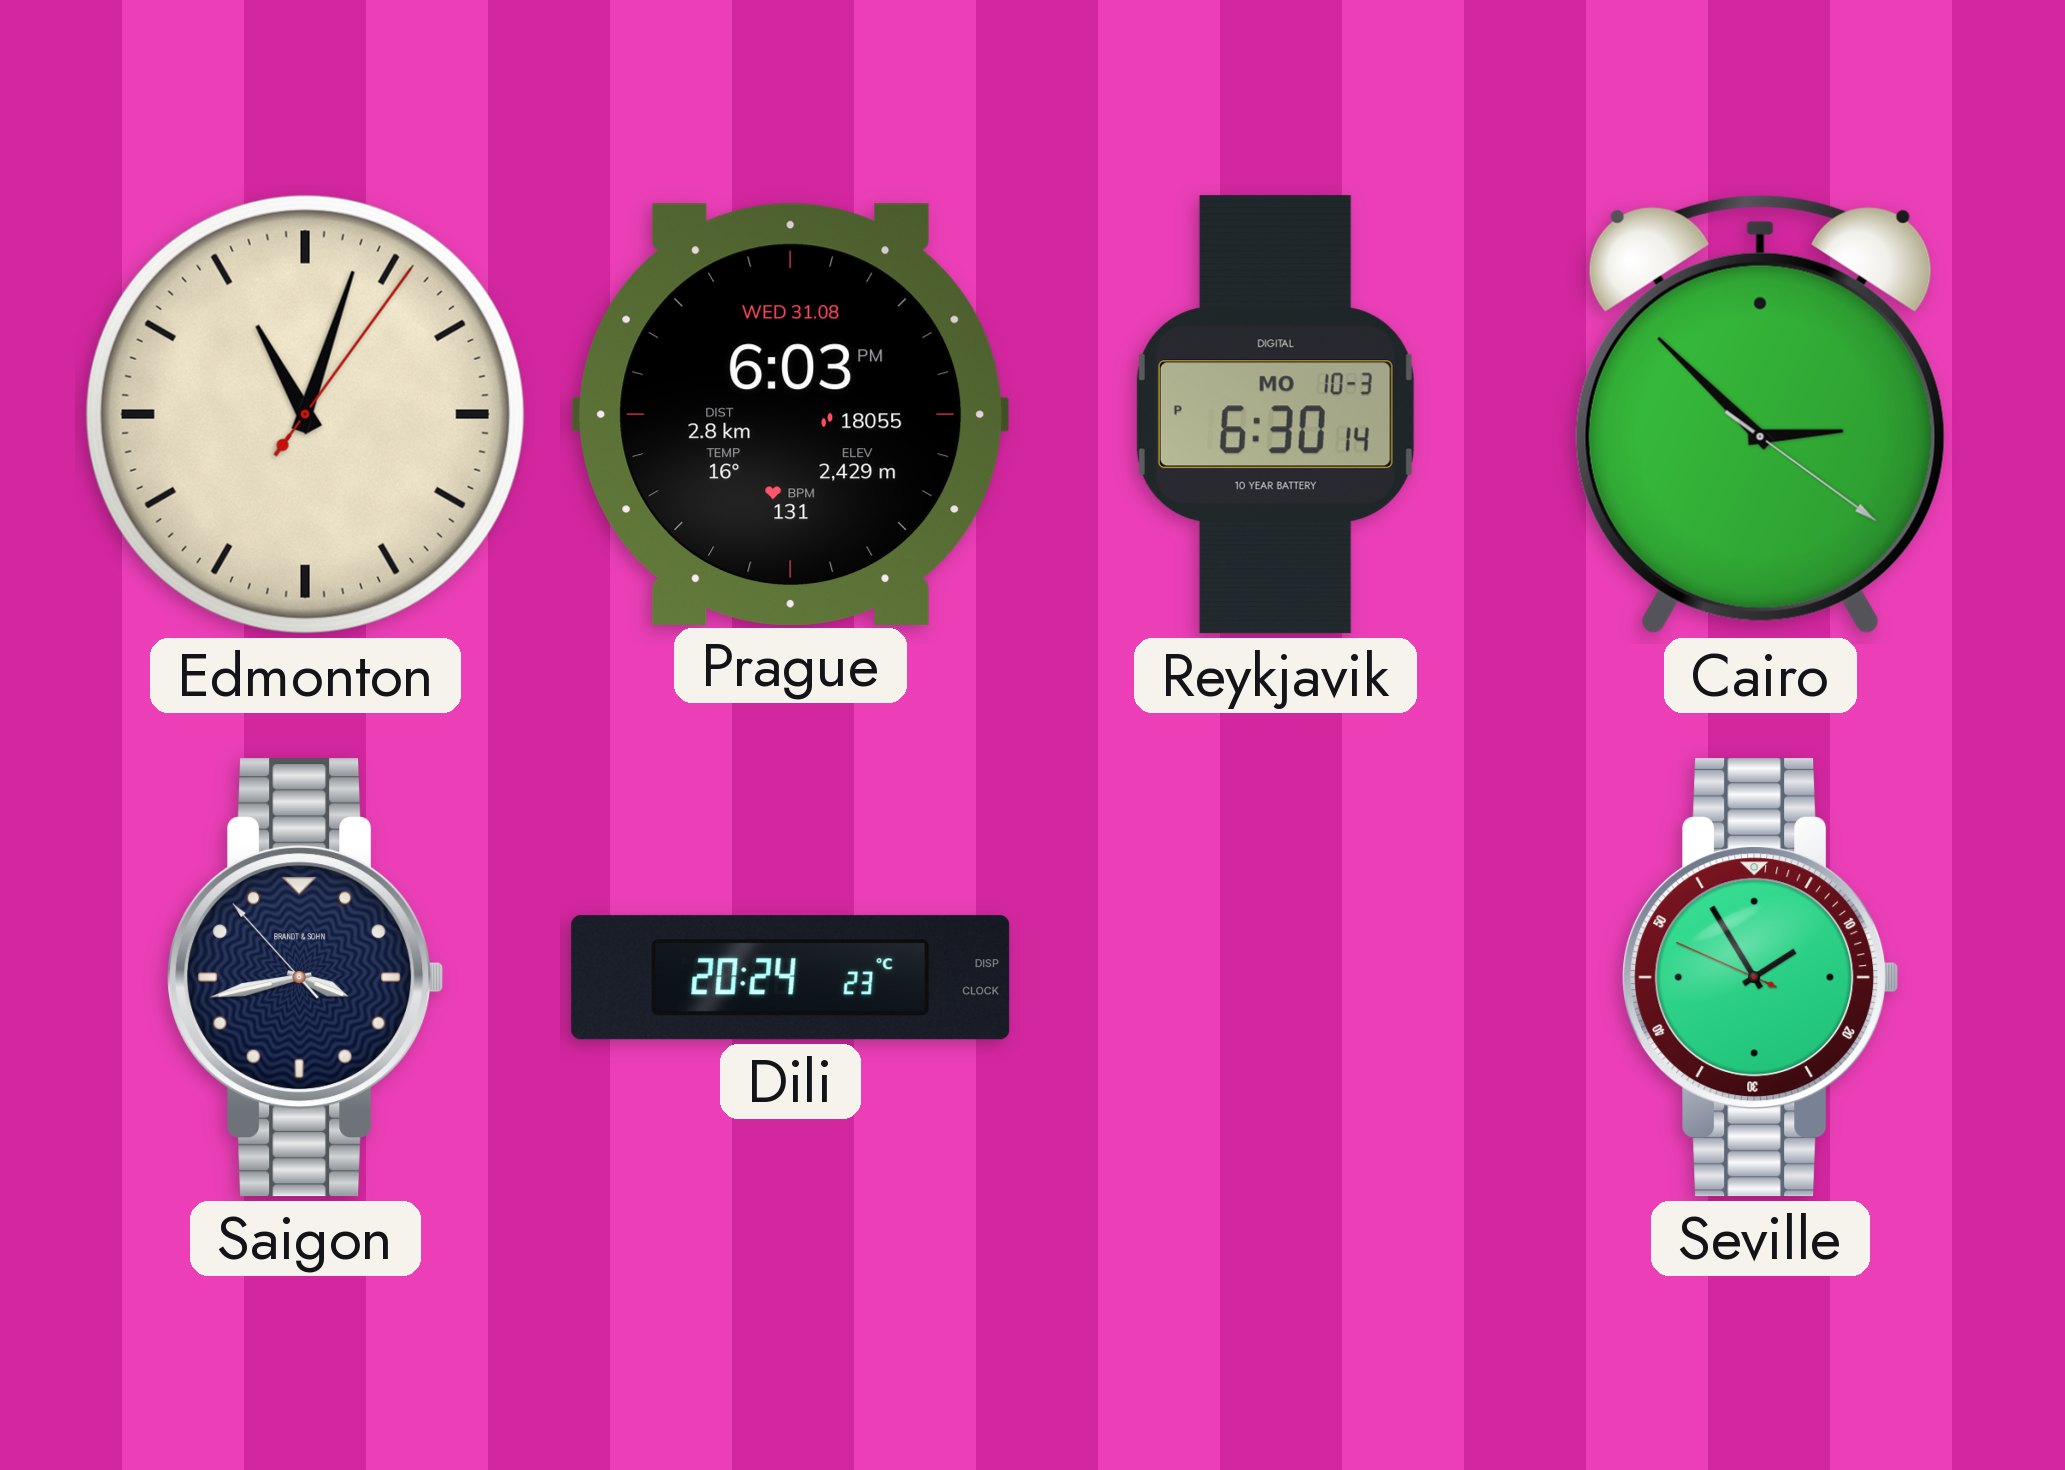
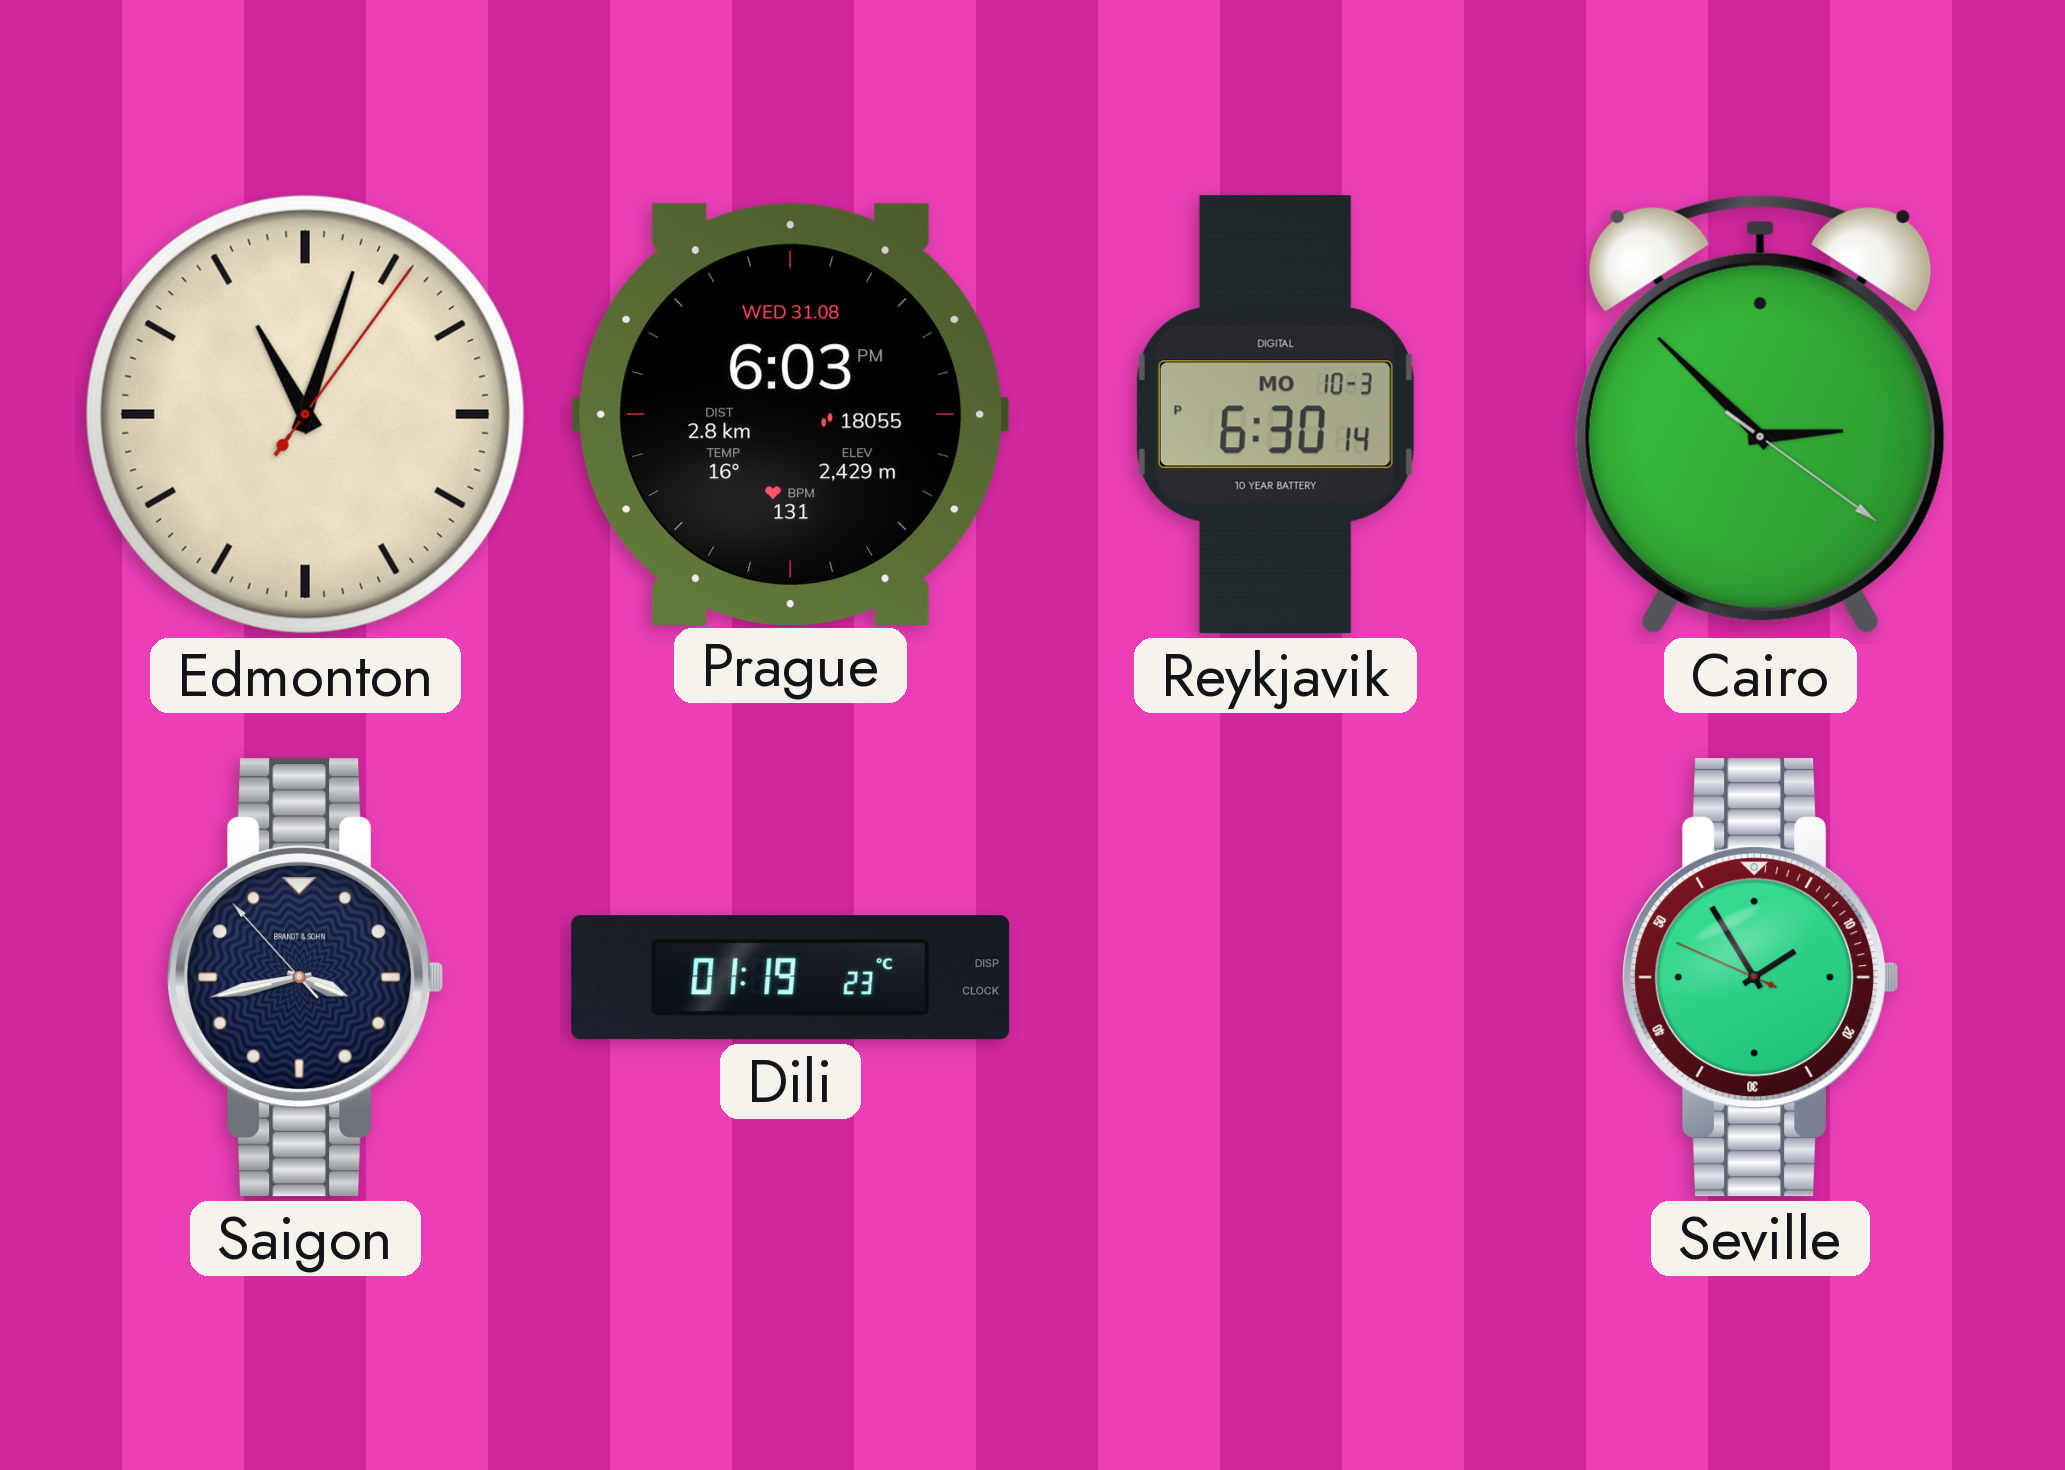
Dili: 20:24 -> 01:19
